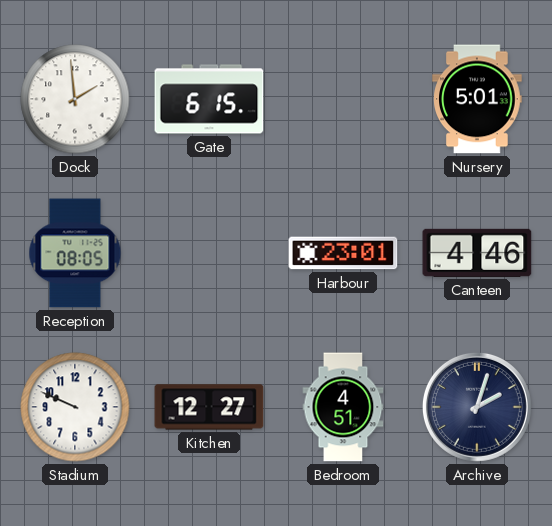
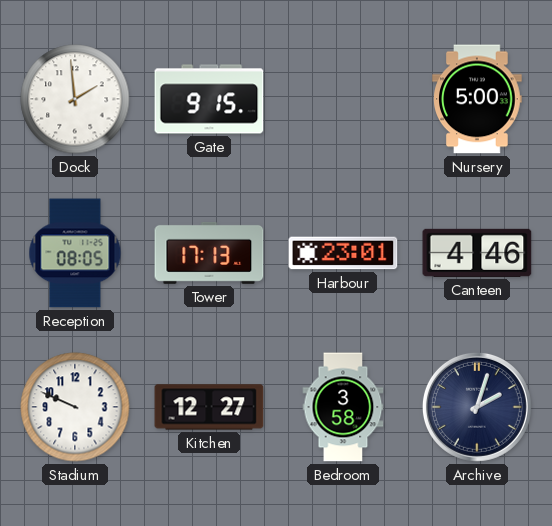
Gate: 6:15 -> 9:15
Nursery: 5:01 -> 5:00
Tower: none -> 17:13
Bedroom: 4:51 -> 3:58
